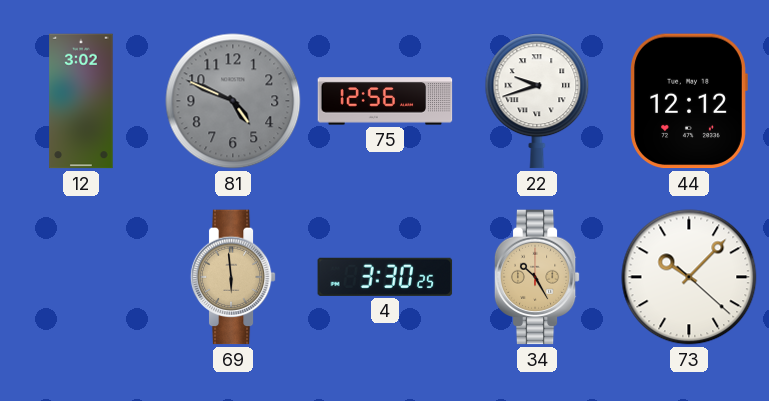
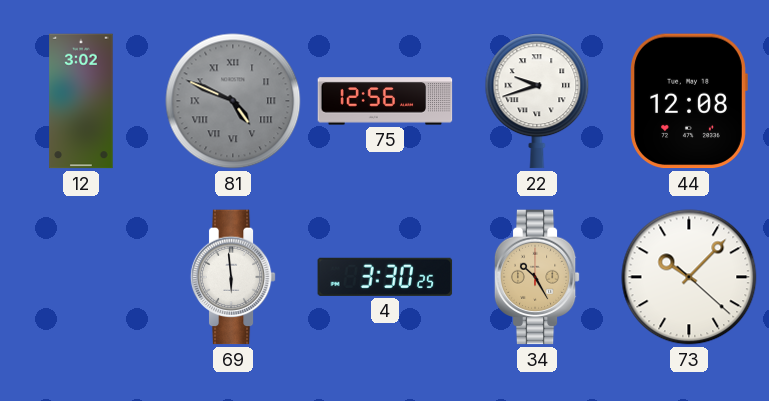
81 numerals: Arabic -> Roman
44: 12:12 -> 12:08
69 dial: champagne -> white
